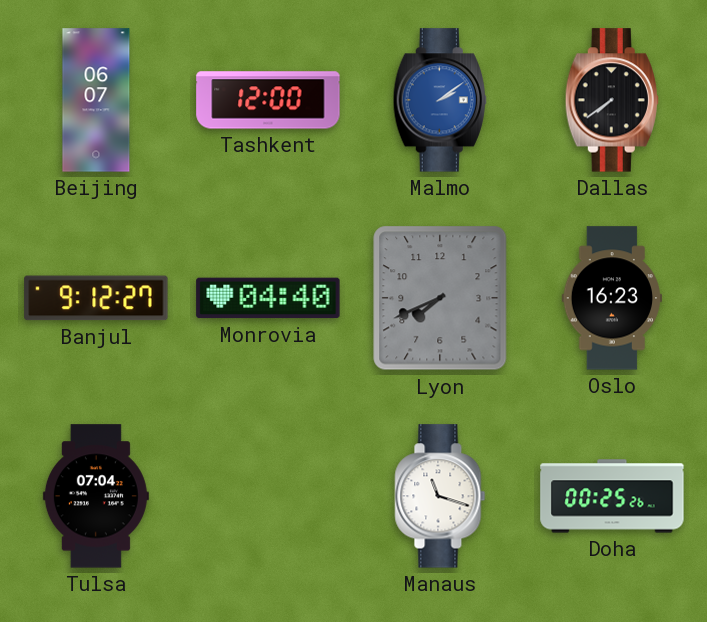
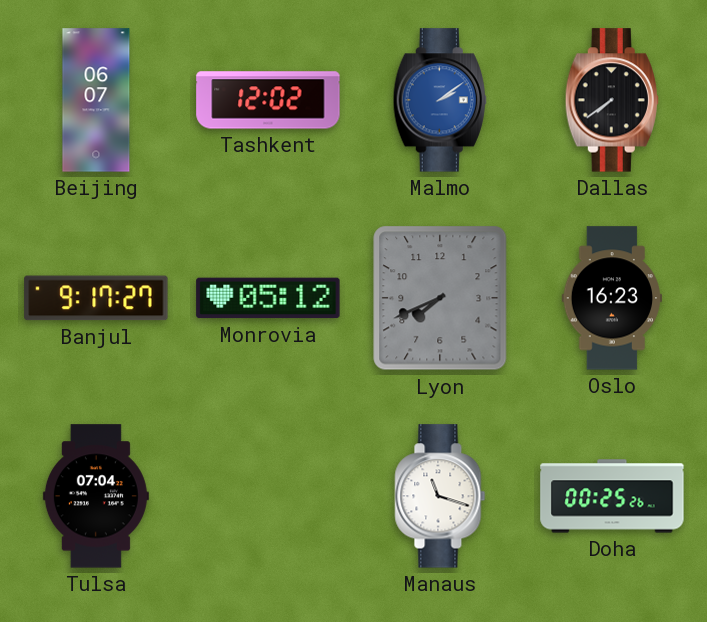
Tashkent: 12:00 -> 12:02
Banjul: 9:12 -> 9:17
Monrovia: 04:40 -> 05:12
